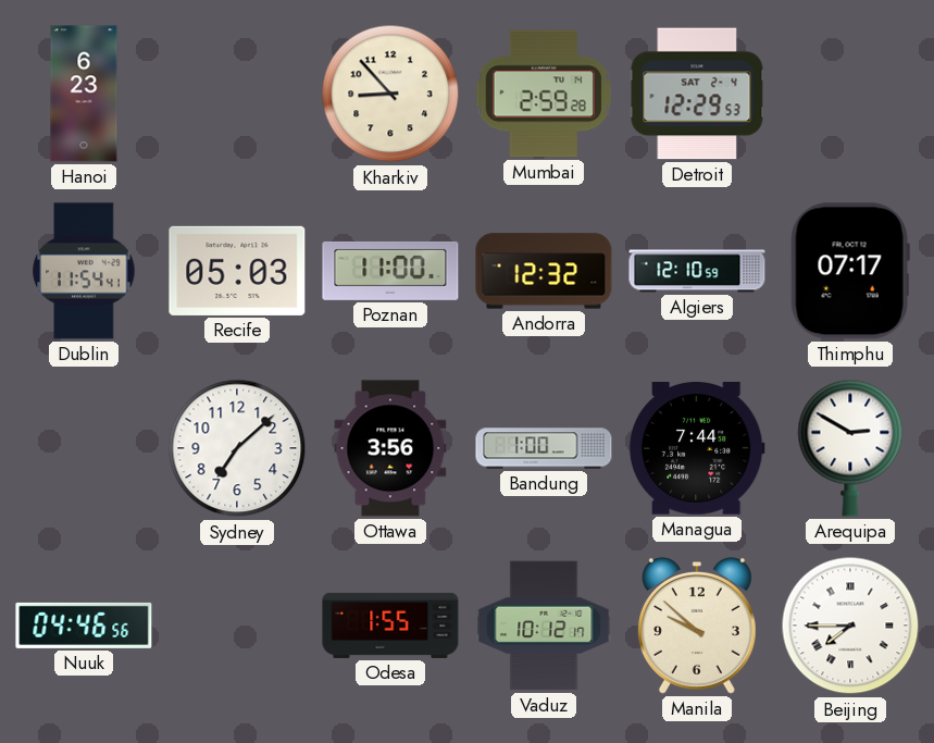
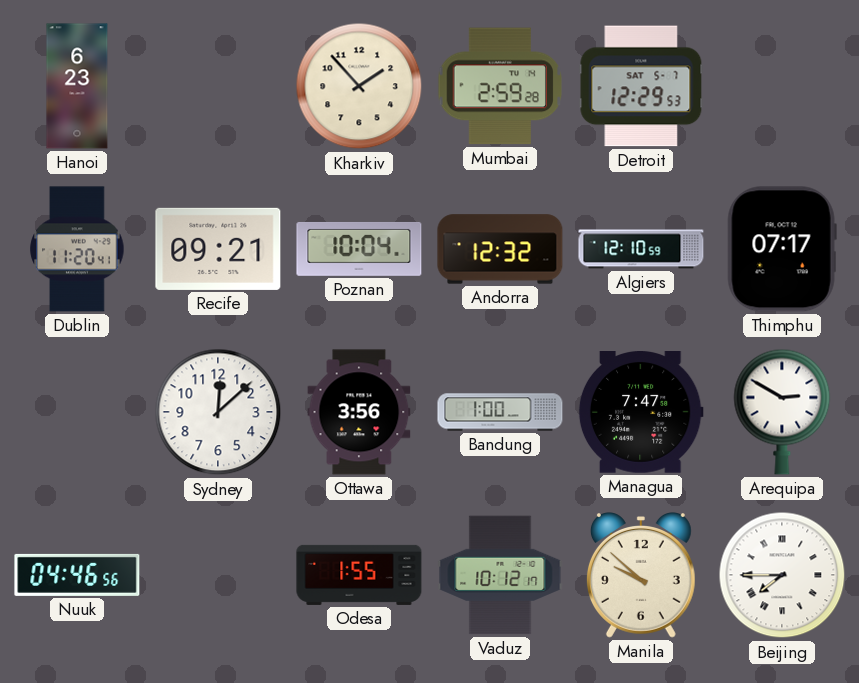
Kharkiv: 8:53 -> 1:53
Detroit date: SAT 2-4 -> SAT 5-7
Dublin: 11:54 -> 11:20
Recife: 05:03 -> 09:21
Poznan: 11:00 -> 10:04
Sydney: 7:08 -> 12:08
Managua: 7:44 -> 7:47
